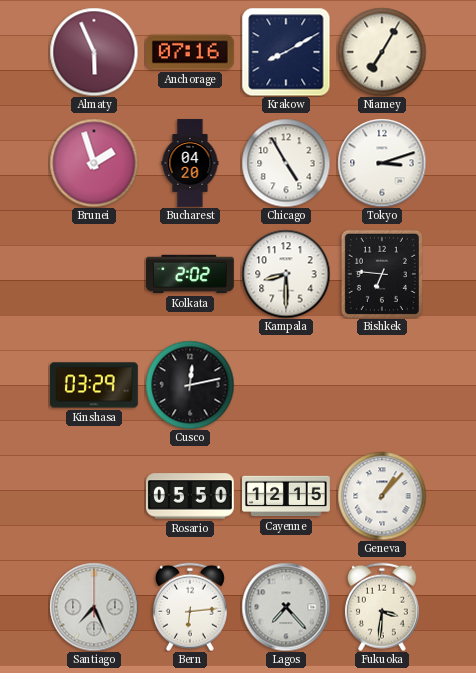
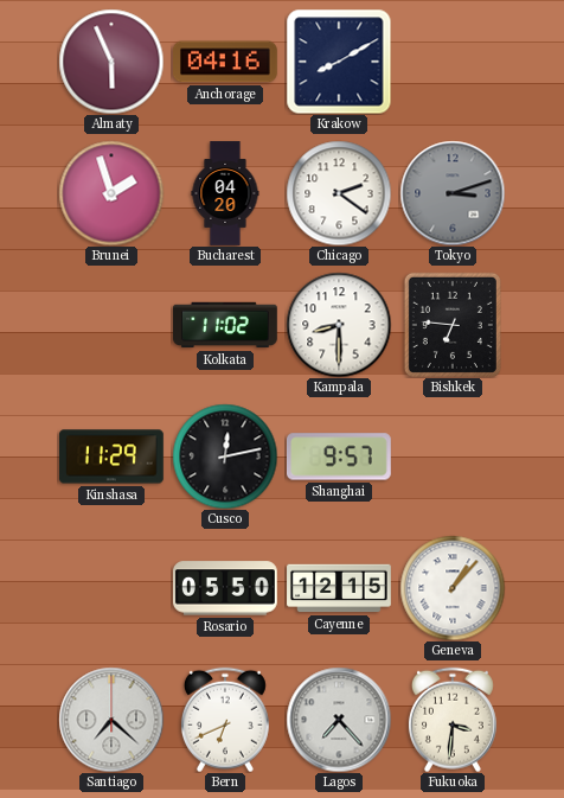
Anchorage: 07:16 -> 04:16
Niamey: 7:05 -> none
Chicago: 4:55 -> 2:21
Tokyo dial: white -> grey
Kolkata: 2:02 -> 11:02
Kinshasa: 03:29 -> 11:29
Shanghai: none -> 9:57
Santiago: 7:26 -> 7:22
Bern: 6:14 -> 6:41
